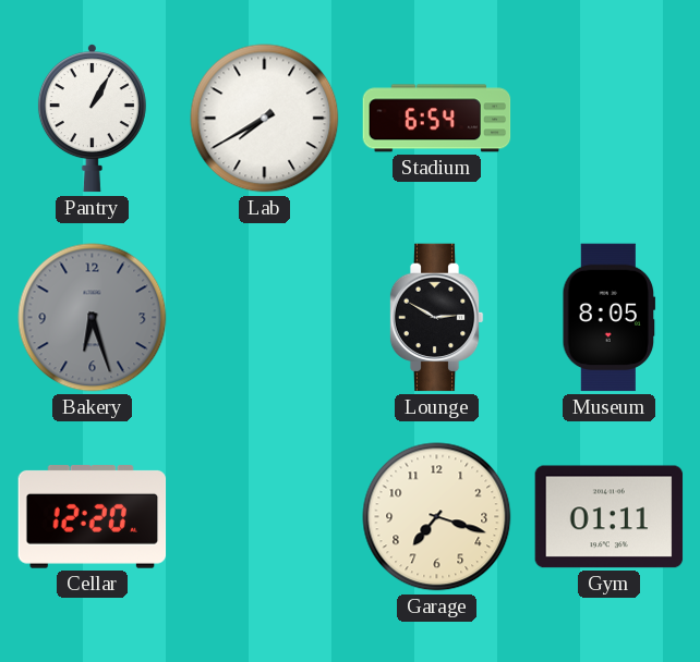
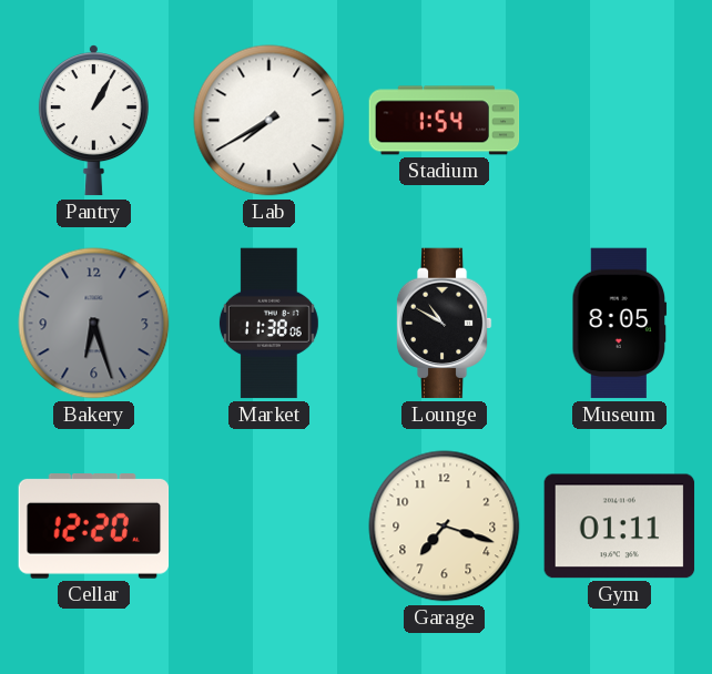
Stadium: 6:54 -> 1:54
Market: none -> 11:38
Lounge: 2:50 -> 10:50
